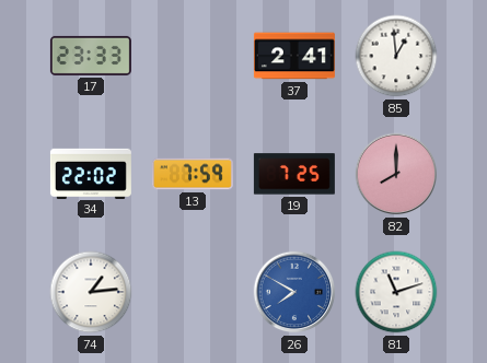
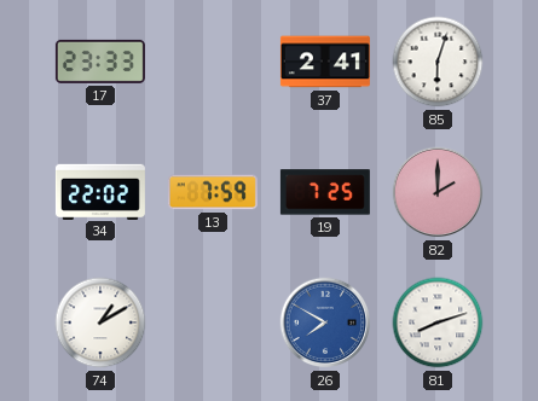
85: 12:59 -> 6:03
82: 8:00 -> 2:00
74: 1:14 -> 1:10
81: 11:12 -> 8:12
